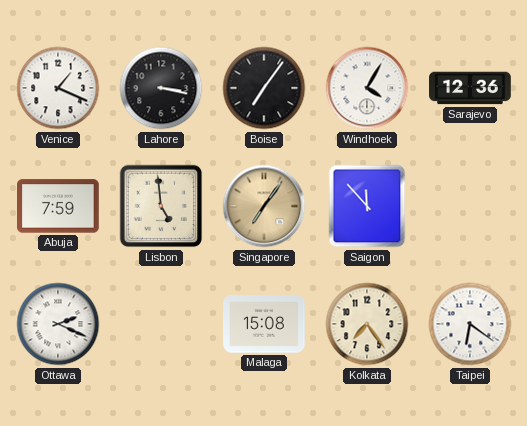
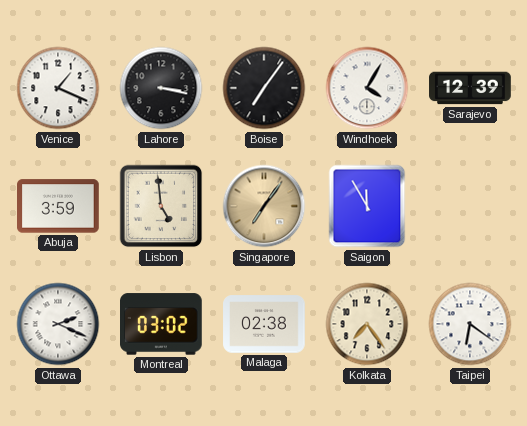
Sarajevo: 12:36 -> 12:39
Abuja: 7:59 -> 3:59
Saigon: 11:53 -> 11:55
Montreal: none -> 03:02
Malaga: 15:08 -> 02:38
